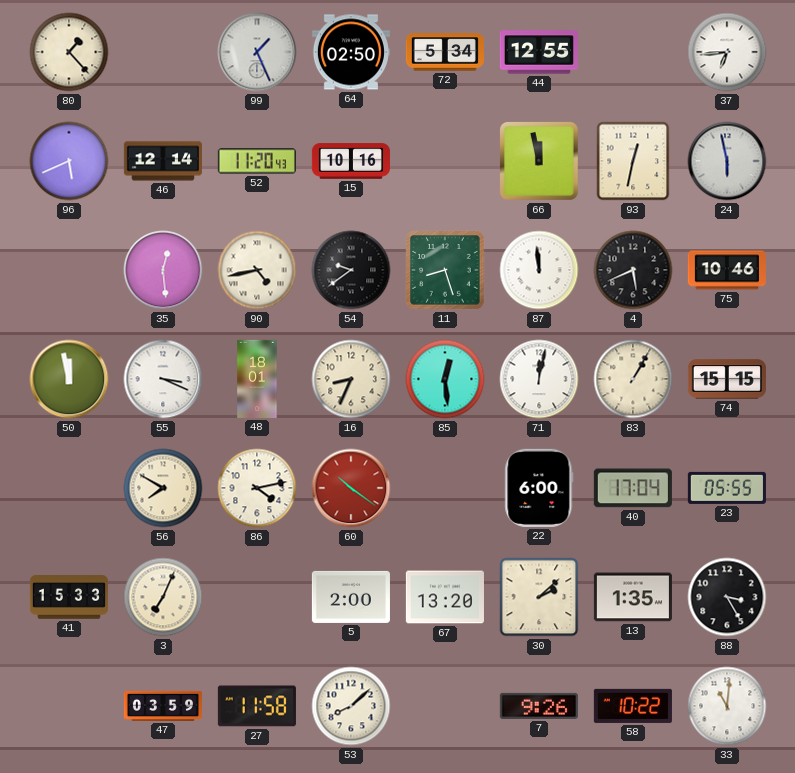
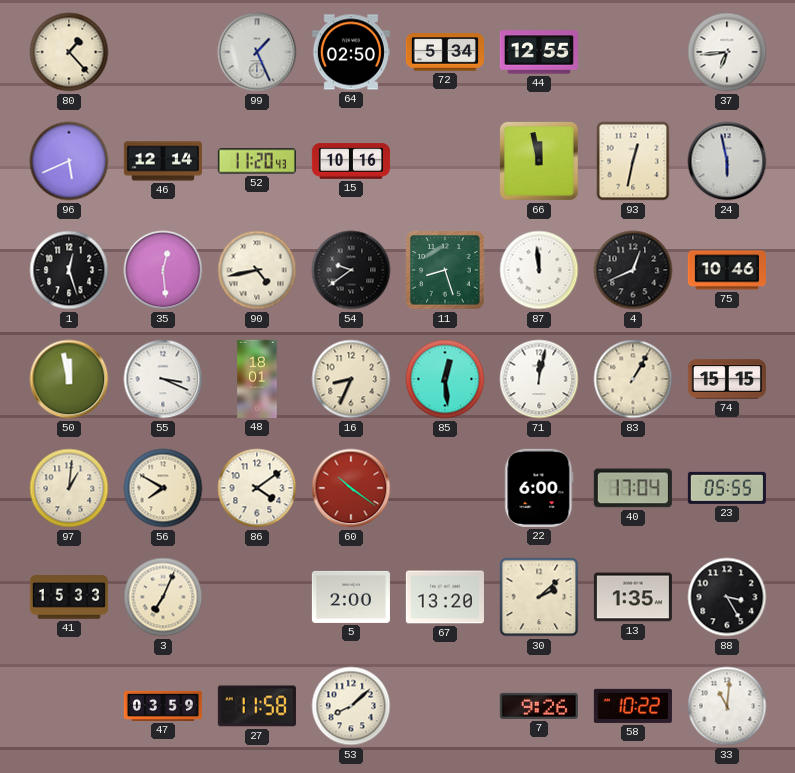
1: none -> 12:27
4: 5:41 -> 12:41
97: none -> 1:01
86: 4:13 -> 4:09
